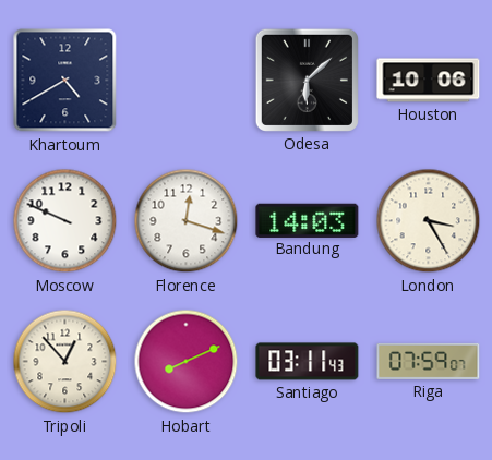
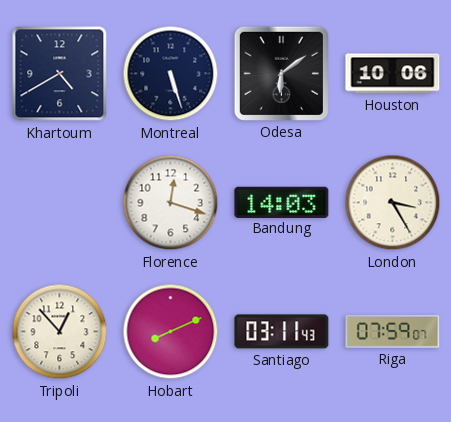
Montreal: none -> 5:27
Odesa: 6:08 -> 6:09
Moscow: 9:49 -> none
